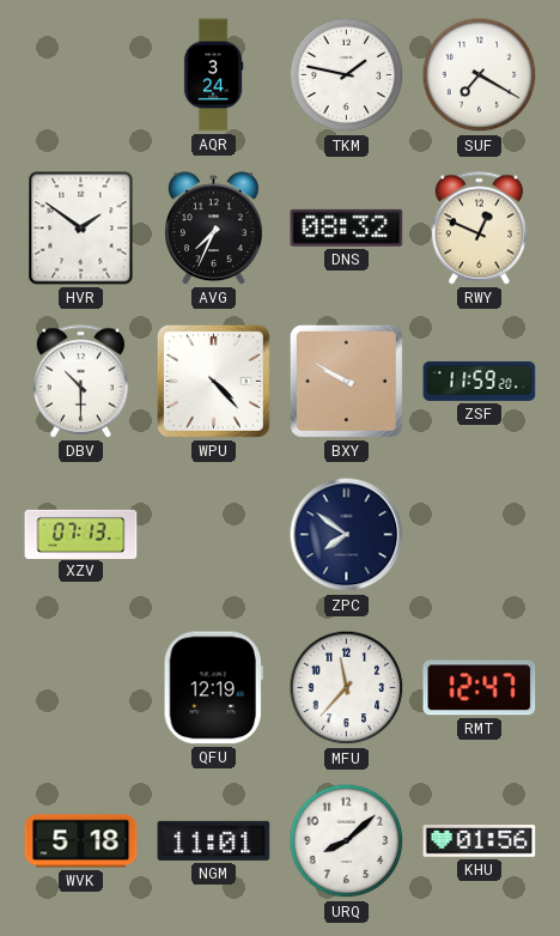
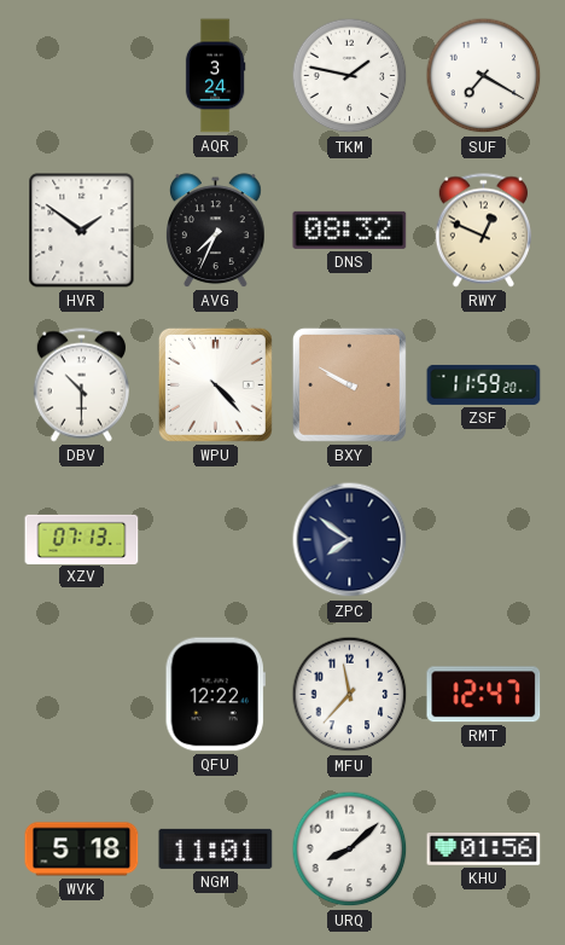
QFU: 12:19 -> 12:22
